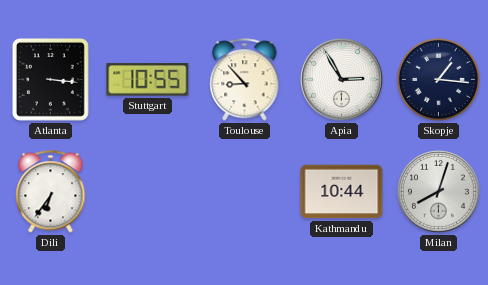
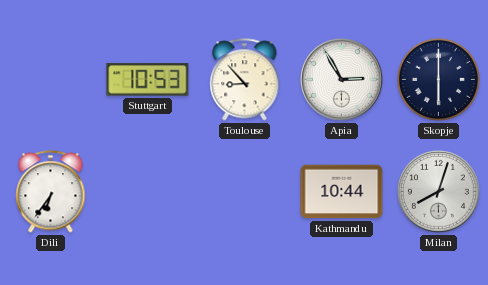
Atlanta: 3:16 -> none
Stuttgart: 10:55 -> 10:53
Skopje: 1:16 -> 6:00
